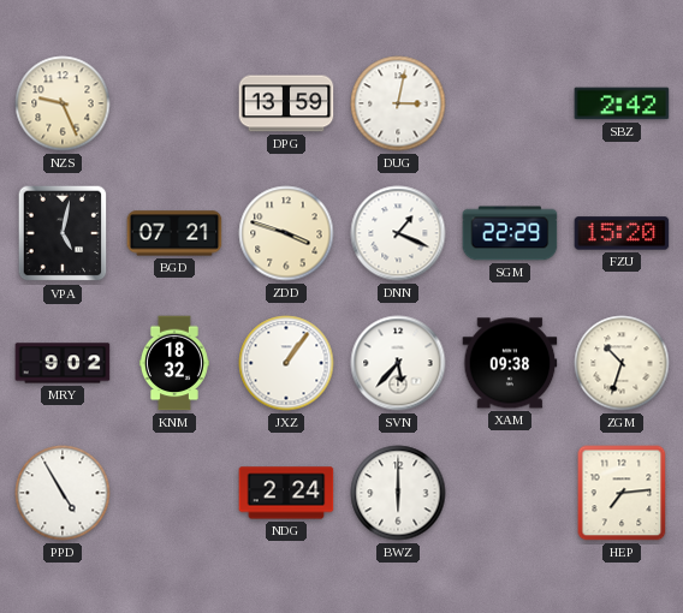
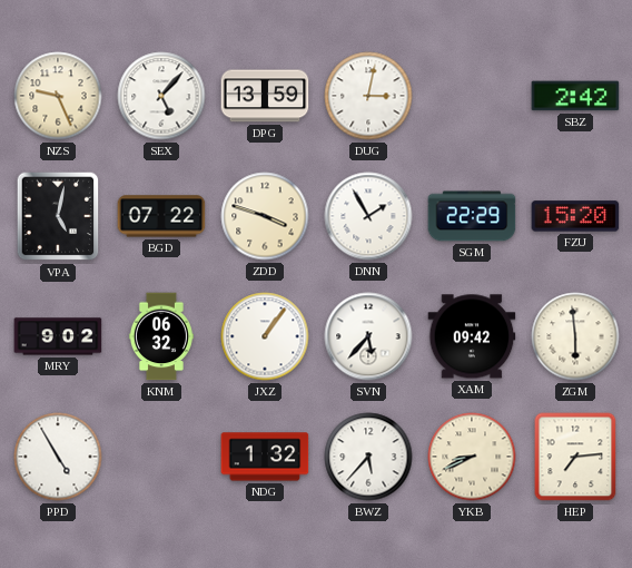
SEX: none -> 5:07
BGD: 07:21 -> 07:22
DNN: 1:19 -> 1:55
KNM: 18:32 -> 06:32
XAM: 09:38 -> 09:42
ZGM: 10:33 -> 5:59
NDG: 2:24 -> 1:32
BWZ: 6:00 -> 5:37
YKB: none -> 8:41
